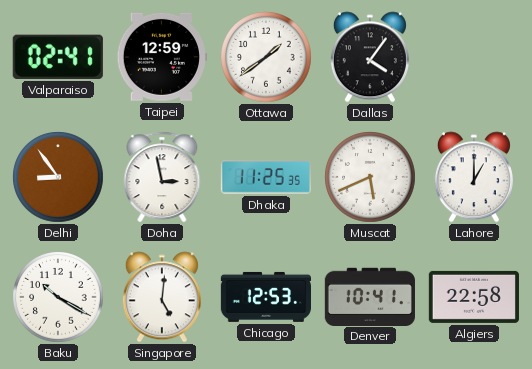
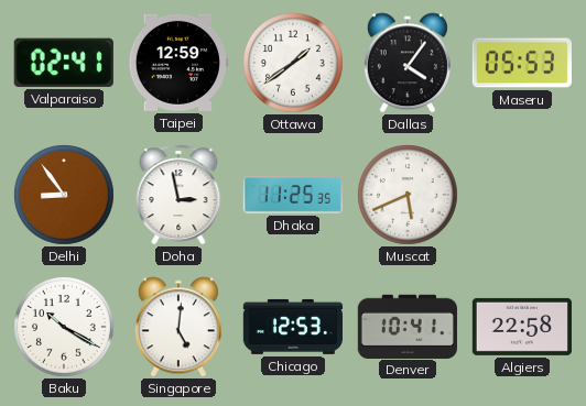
Maseru: none -> 05:53
Lahore: 1:00 -> none
